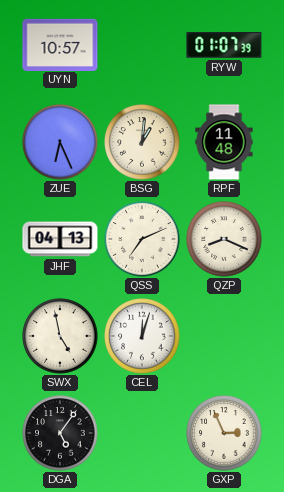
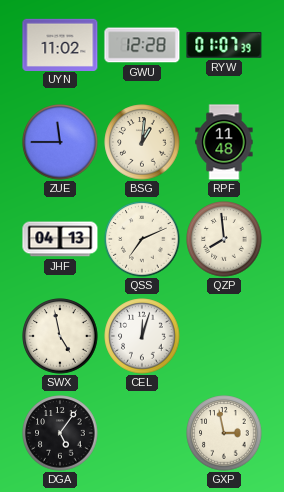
UYN: 10:57 -> 11:02
GWU: none -> 12:28
ZUE: 6:26 -> 11:45
QZP: 8:19 -> 7:59
GXP: 2:56 -> 2:58
